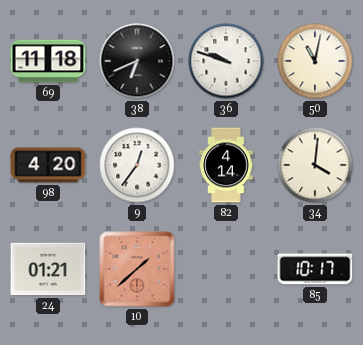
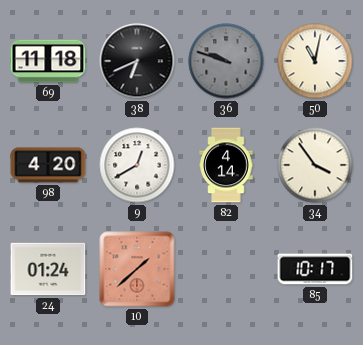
36 dial: white -> grey
9: 12:36 -> 12:40
34: 4:01 -> 3:54
24: 01:21 -> 01:24
